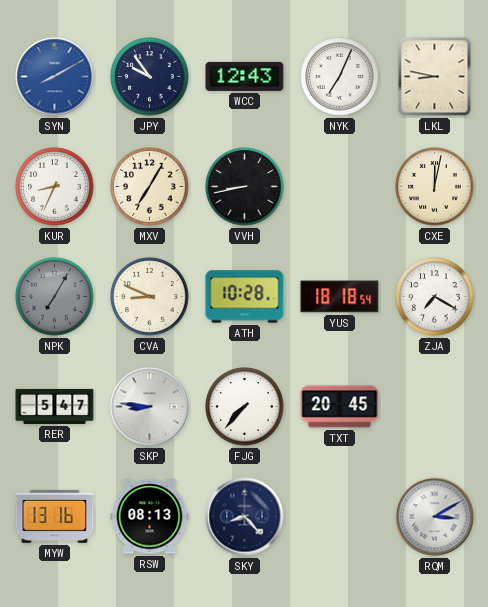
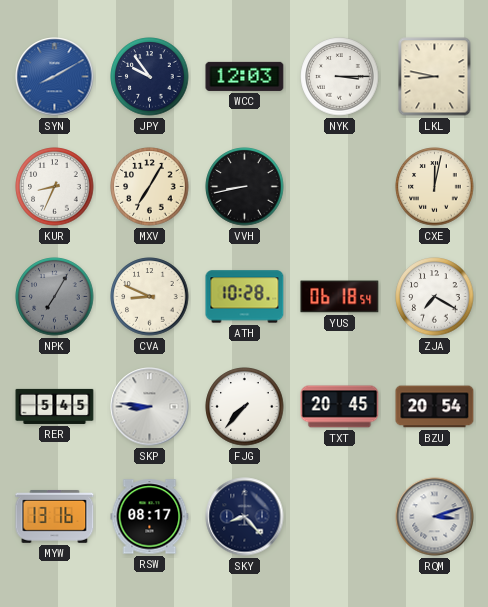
WCC: 12:43 -> 12:03
NYK: 7:04 -> 3:15
YUS: 18:18 -> 06:18
RER: 5:47 -> 5:45
BZU: none -> 20:54
RSW: 08:13 -> 08:17
RQM: 3:10 -> 3:12
